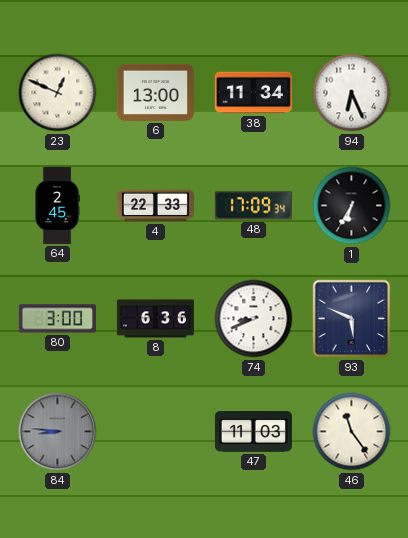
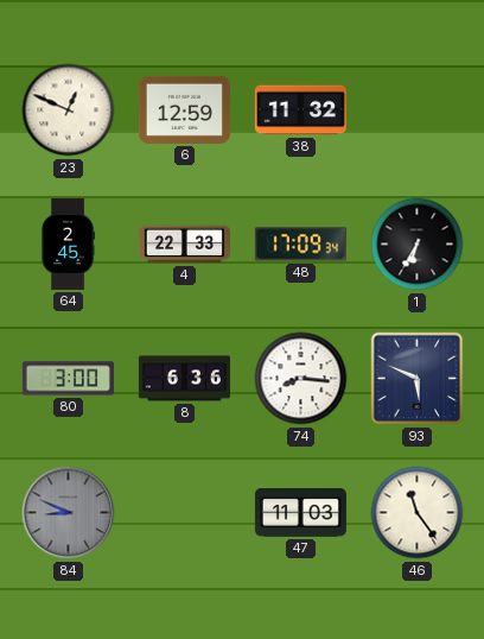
6: 13:00 -> 12:59
38: 11:34 -> 11:32
94: 6:26 -> none
74: 8:41 -> 8:16
84: 8:46 -> 8:49
